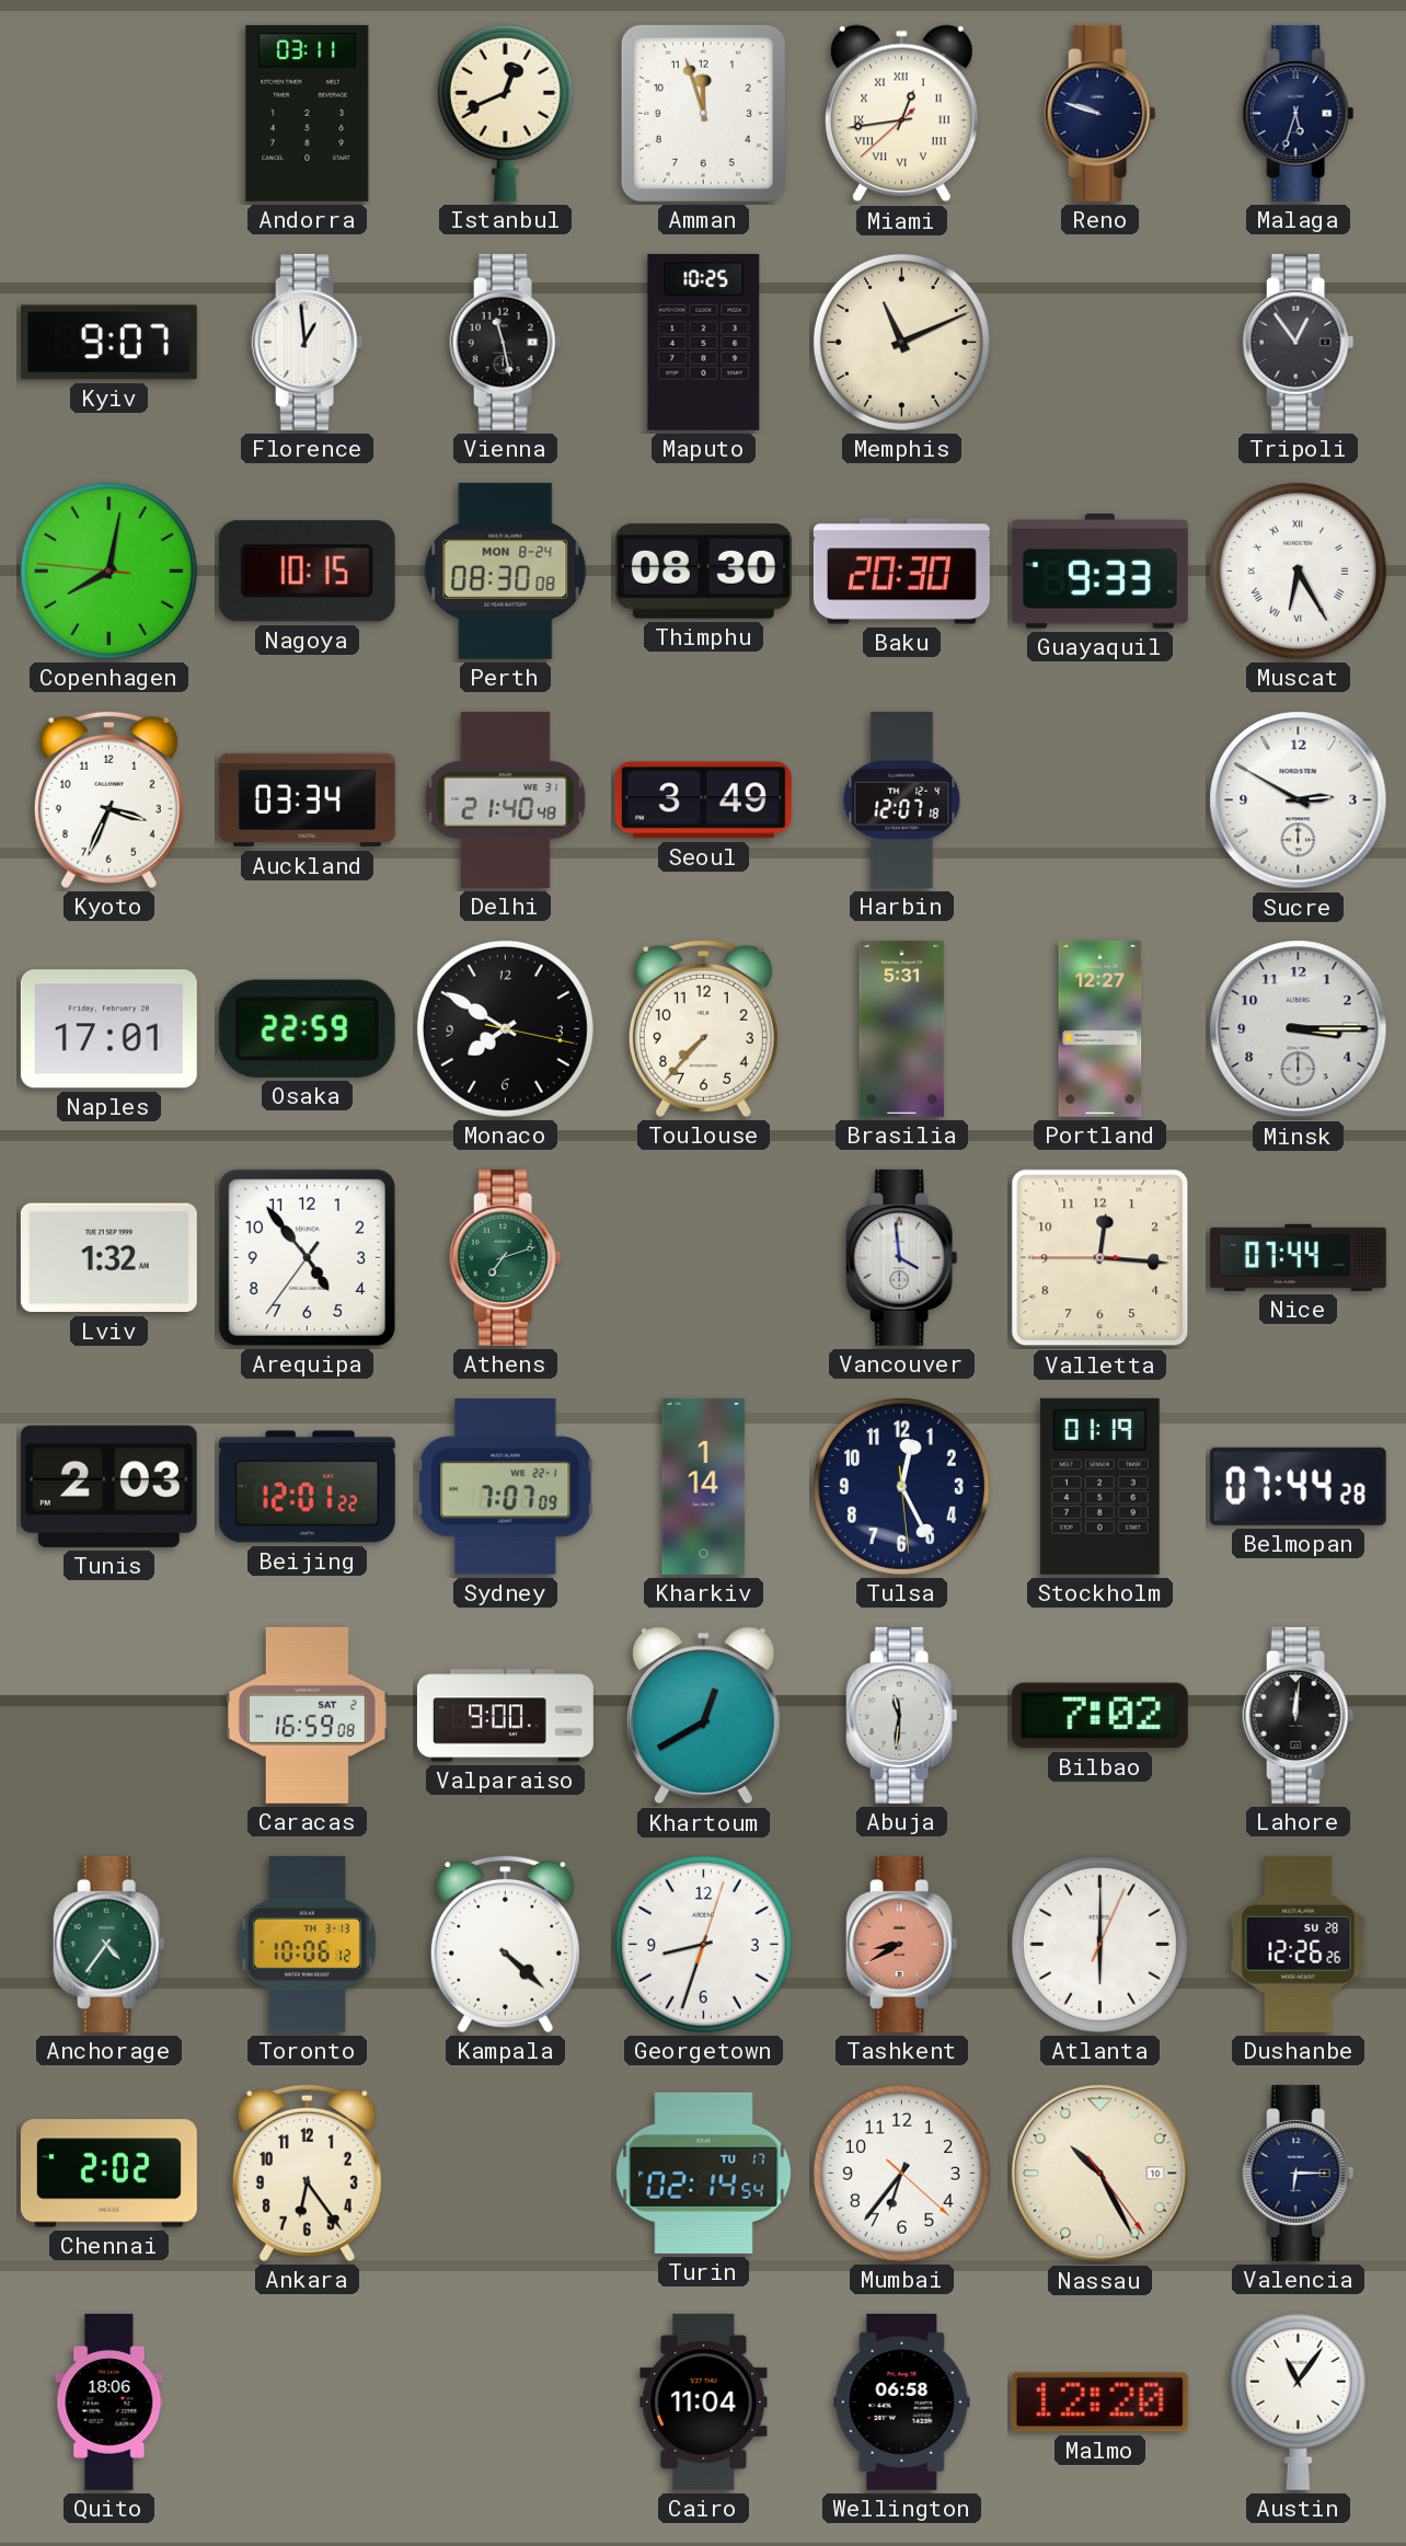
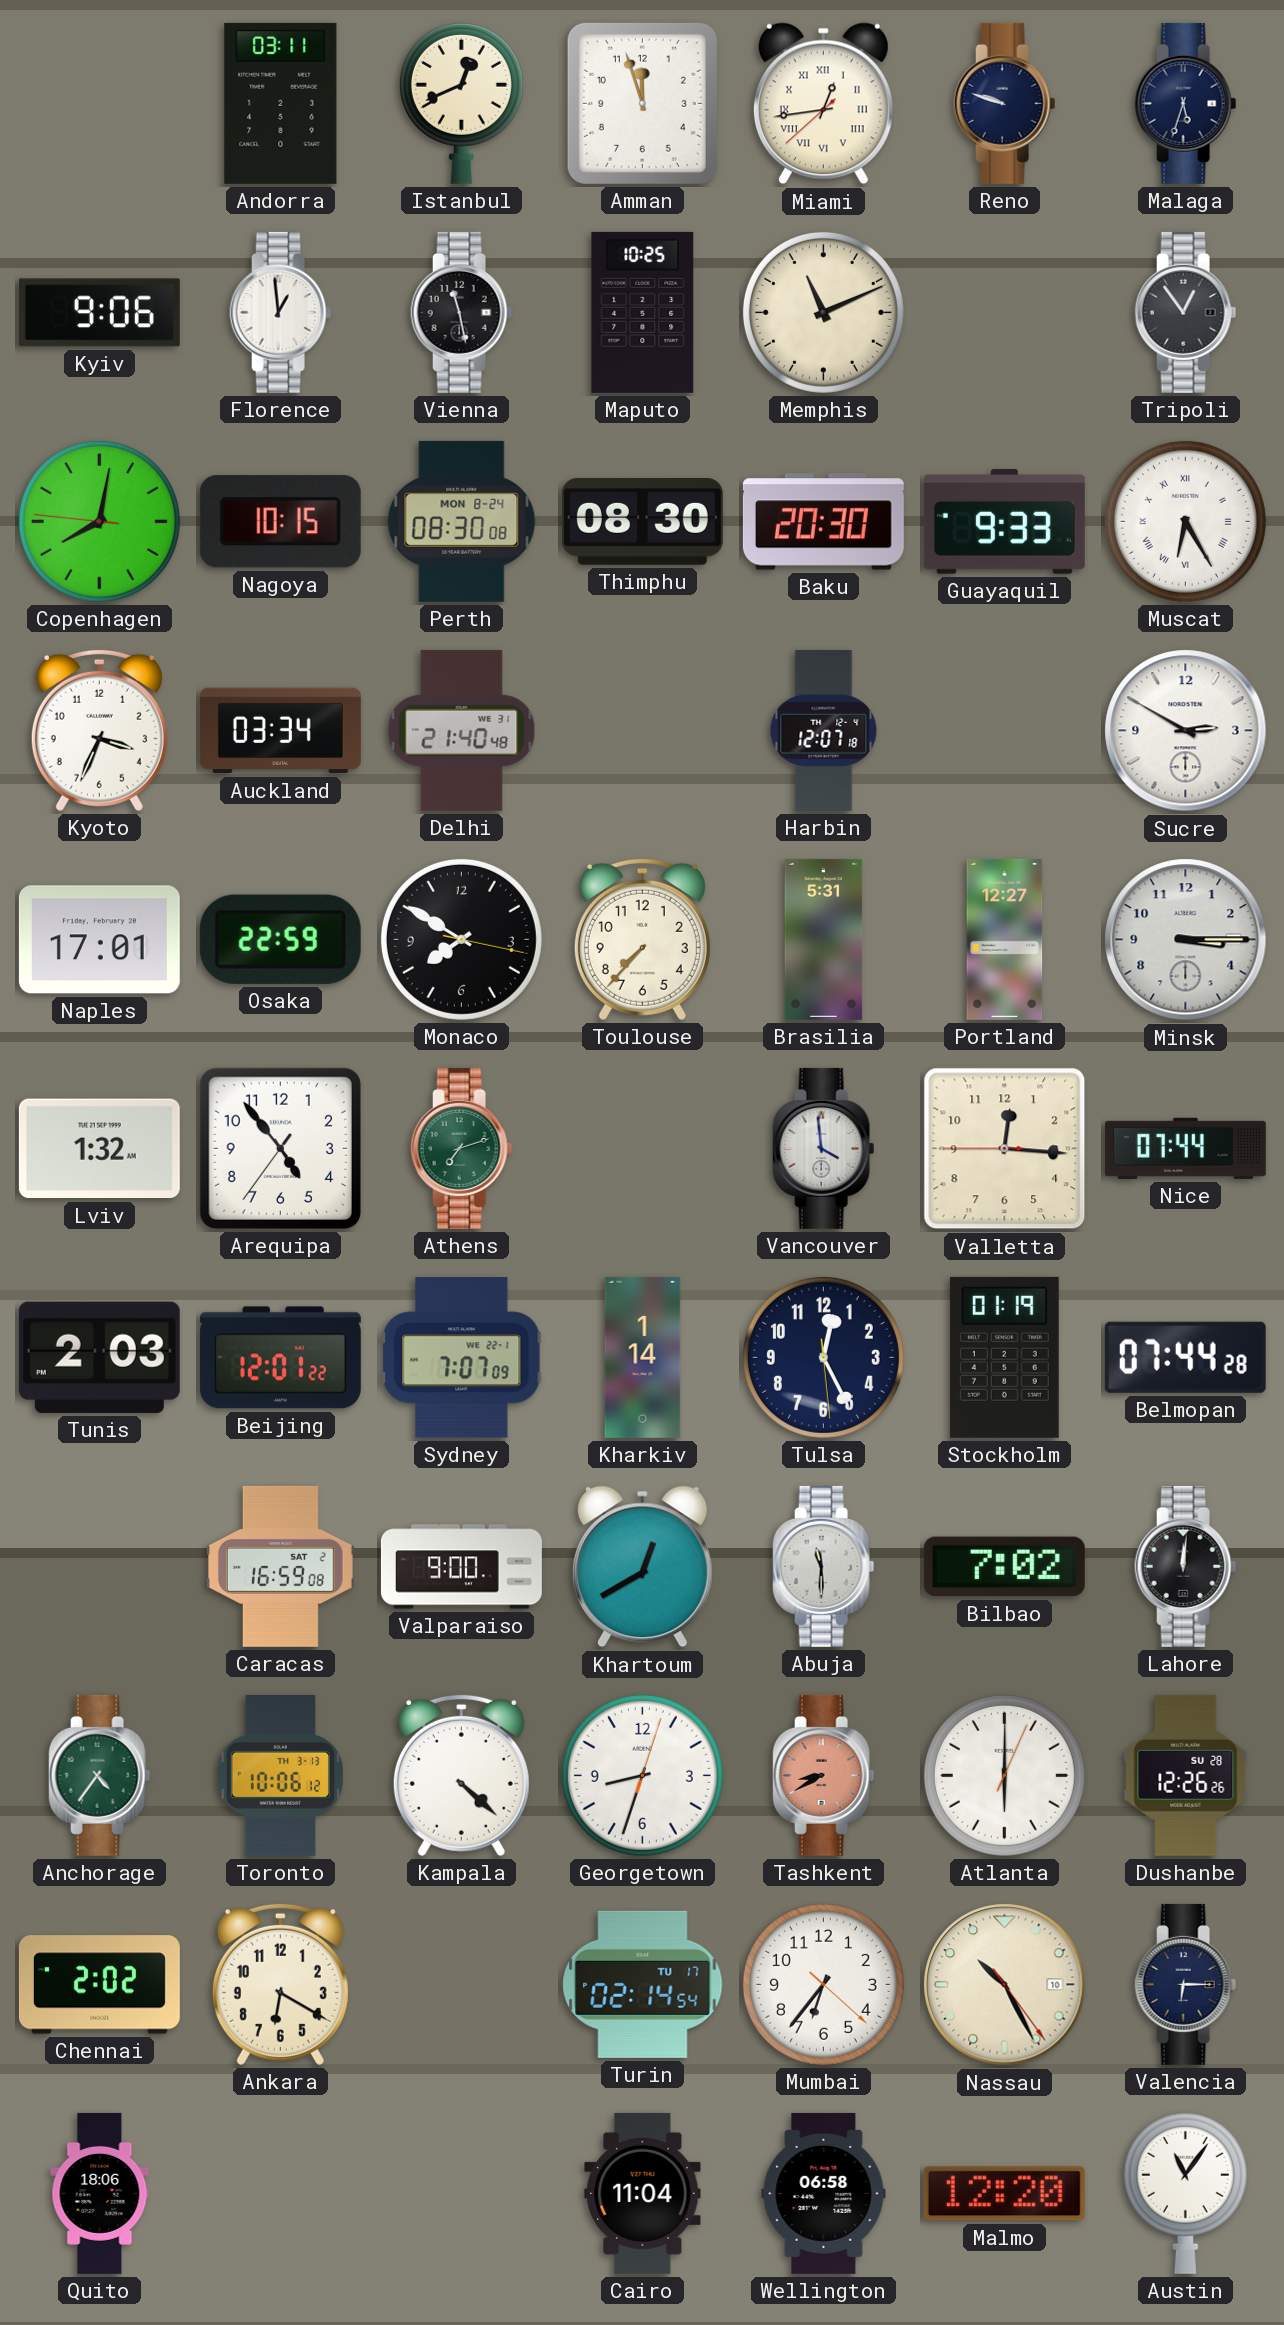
Kyiv: 9:07 -> 9:06
Seoul: 3:49 -> none
Abuja: 11:31 -> 11:30
Ankara: 6:24 -> 6:20
